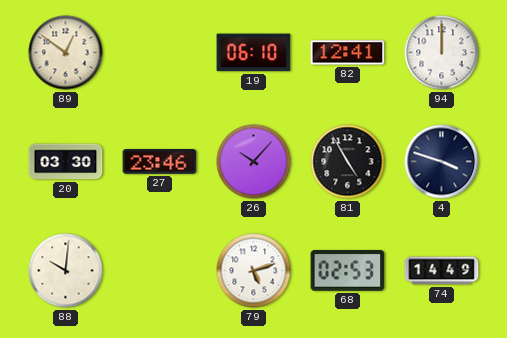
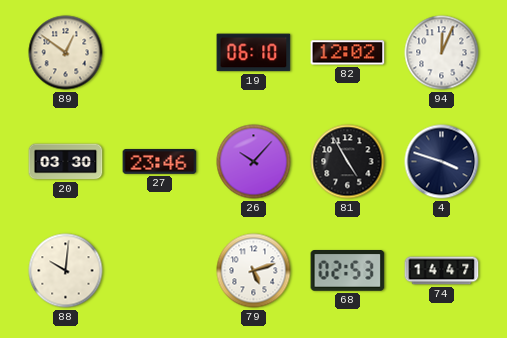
82: 12:41 -> 12:02
94: 12:00 -> 12:04
74: 14:49 -> 14:47
